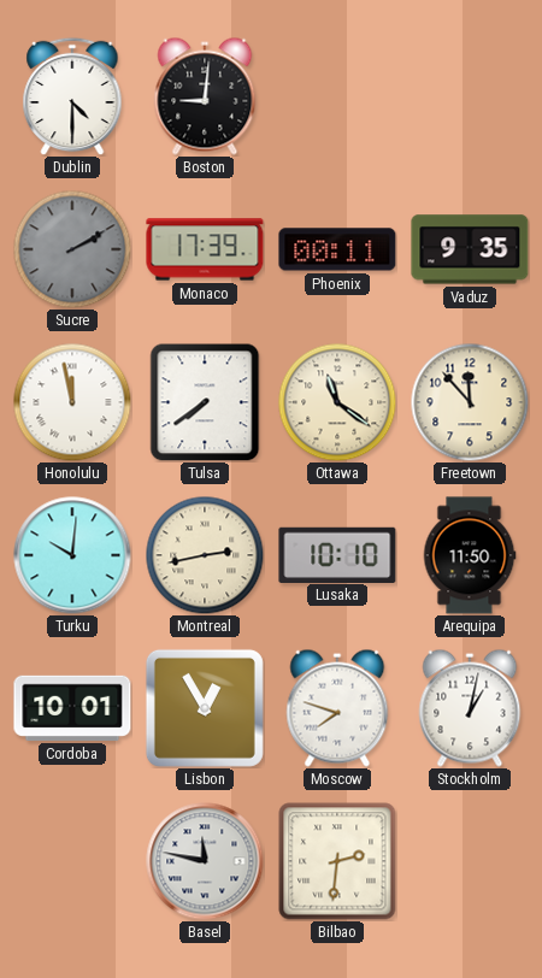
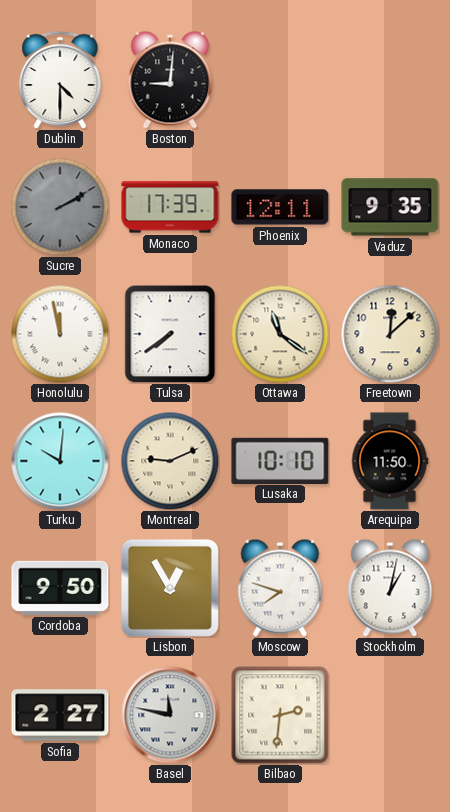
Phoenix: 00:11 -> 12:11
Freetown: 11:53 -> 12:08
Montreal: 2:43 -> 9:11
Cordoba: 10:01 -> 9:50
Sofia: none -> 2:27
